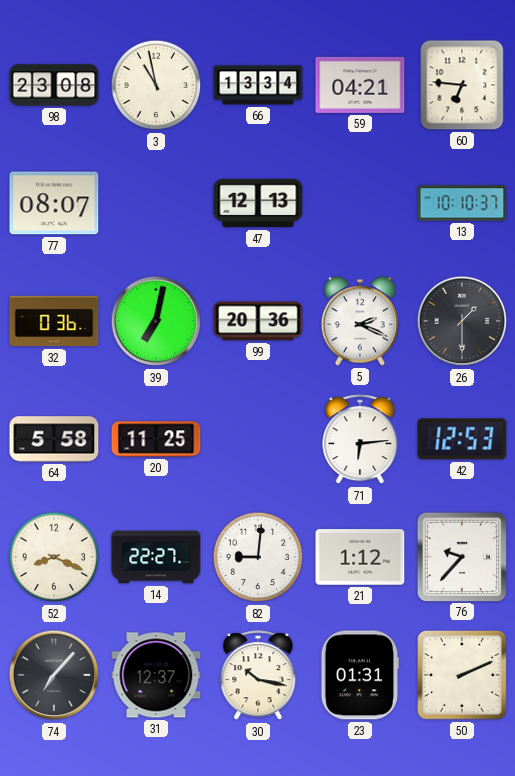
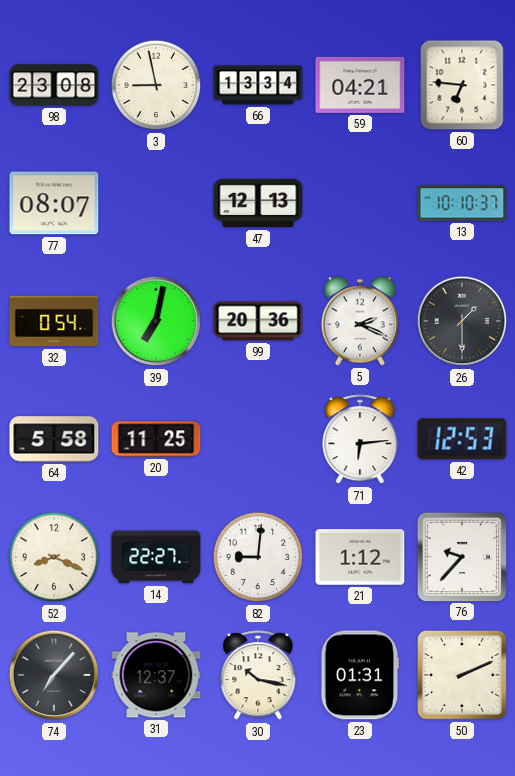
3: 10:58 -> 8:58
32: 0:36 -> 0:54
